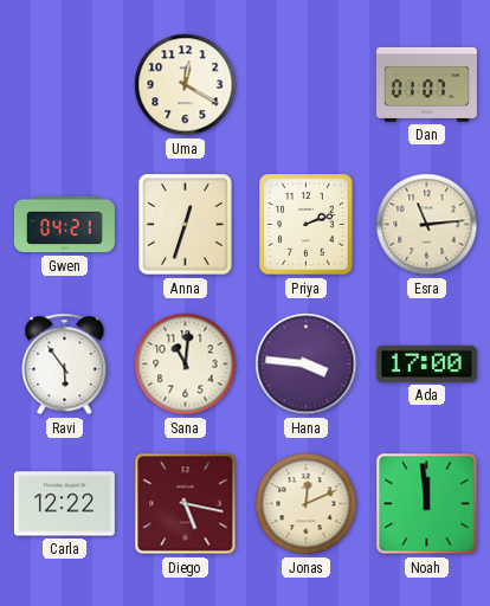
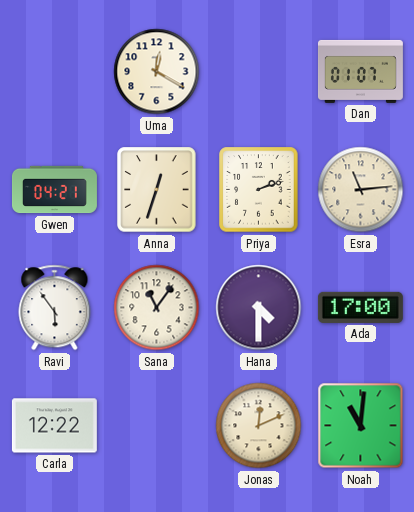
Sana: 11:01 -> 11:06
Hana: 3:46 -> 4:30
Diego: 5:17 -> none
Noah: 11:59 -> 11:01
